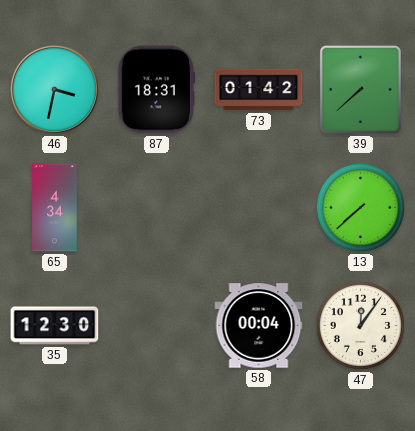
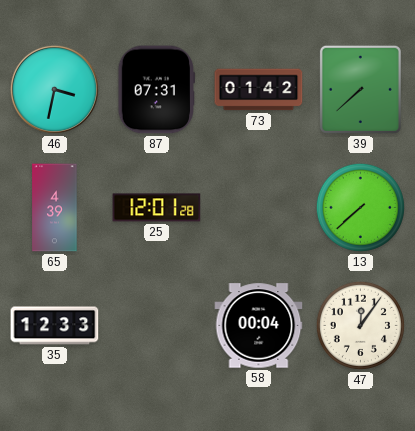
87: 18:31 -> 07:31
65: 4:34 -> 4:39
25: none -> 12:01
35: 12:30 -> 12:33
